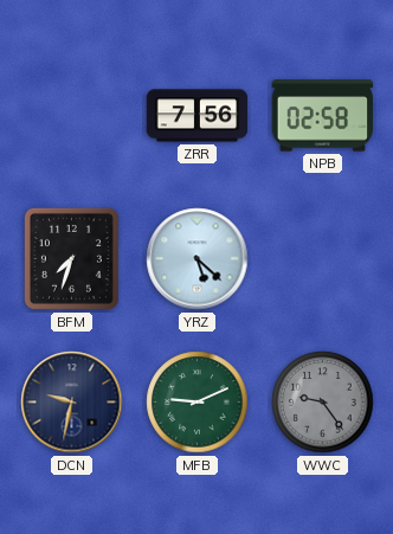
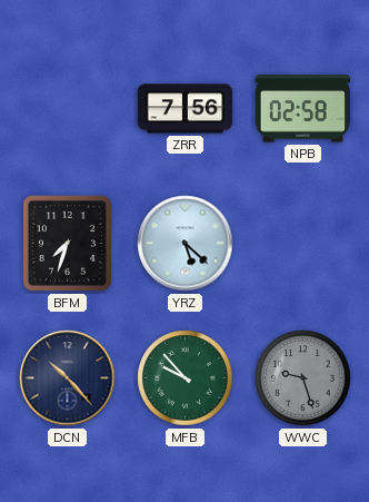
DCN: 9:32 -> 10:23
MFB: 9:11 -> 9:53
WWC: 9:24 -> 9:27
